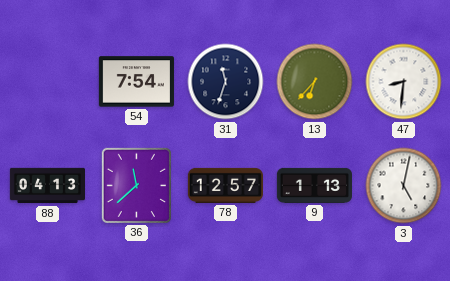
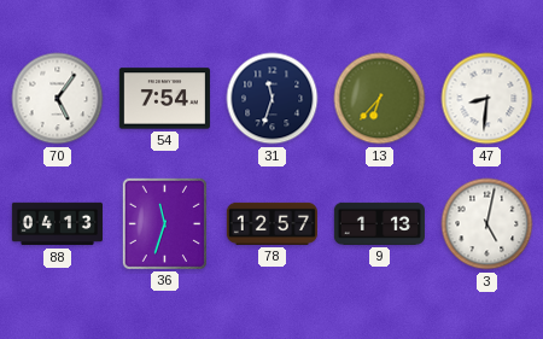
70: none -> 5:06
36: 11:38 -> 11:33
